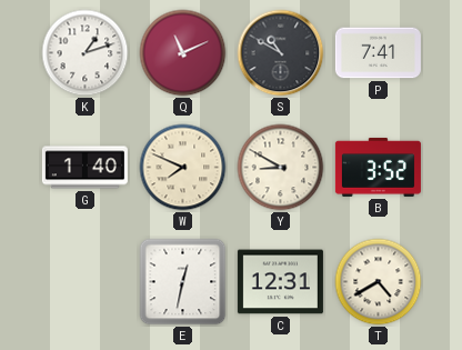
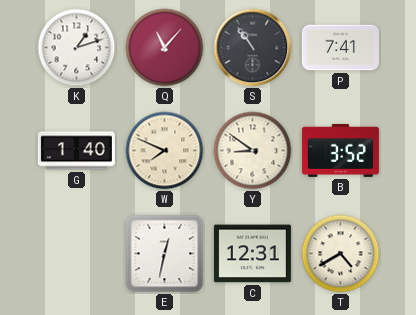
Q: 11:11 -> 11:07
S: 10:50 -> 10:54
Y: 8:50 -> 8:51
